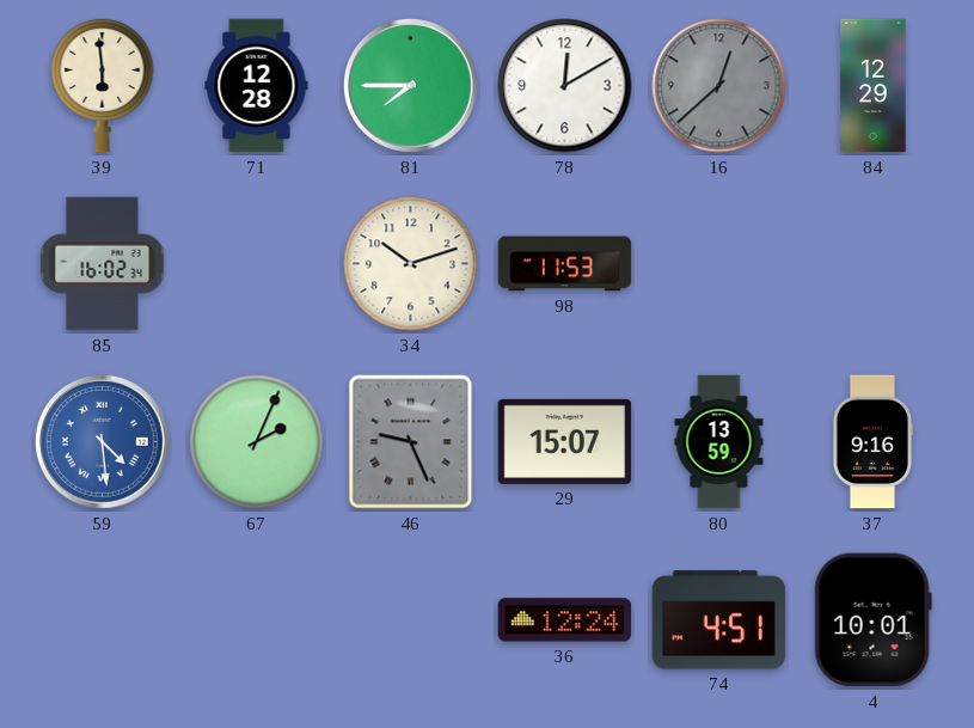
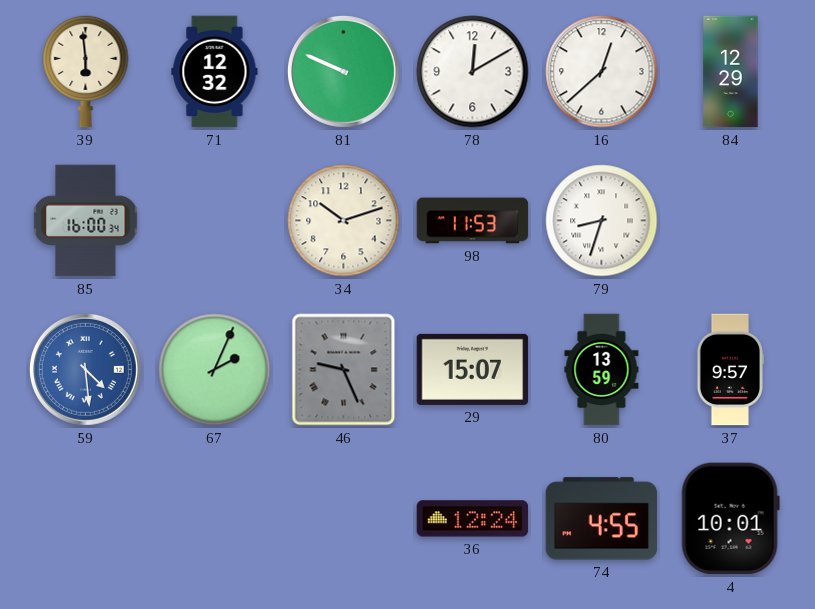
71: 12:28 -> 12:32
81: 7:45 -> 9:49
16 dial: grey -> white
85: 16:02 -> 16:00
79: none -> 8:33
37: 9:16 -> 9:57
74: 4:51 -> 4:55
